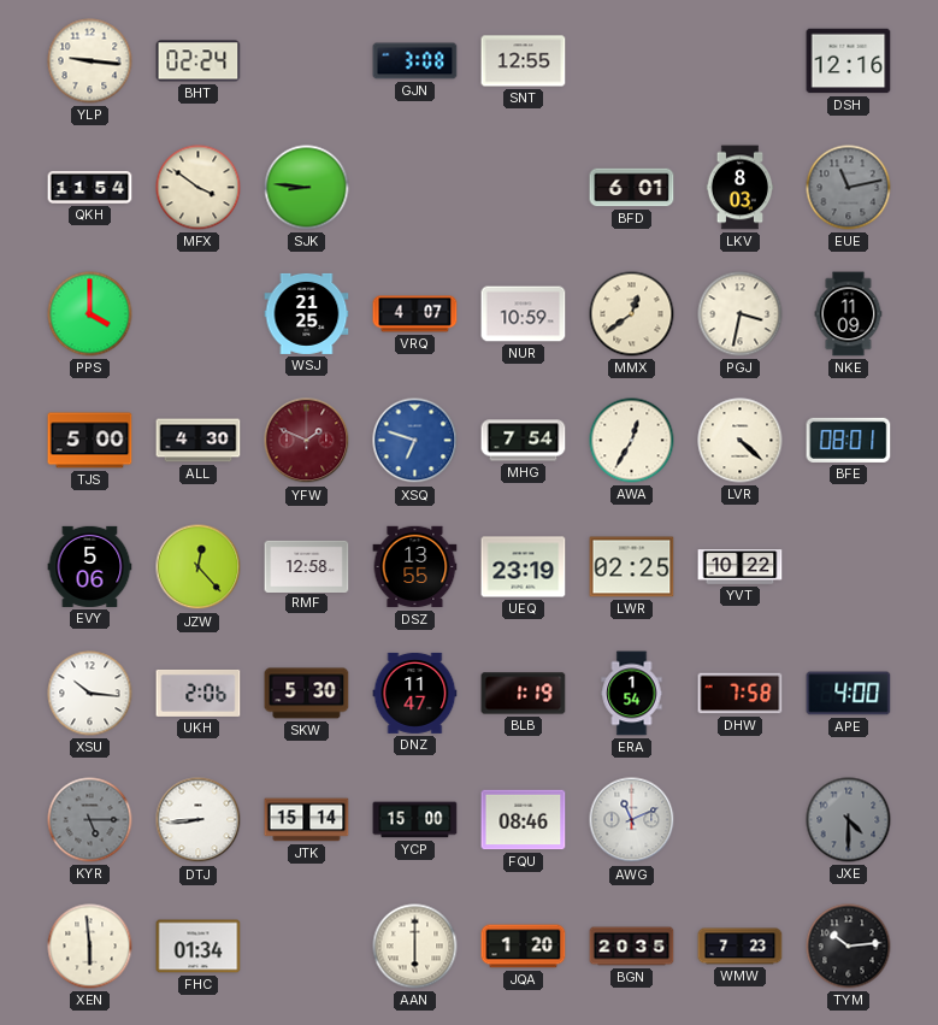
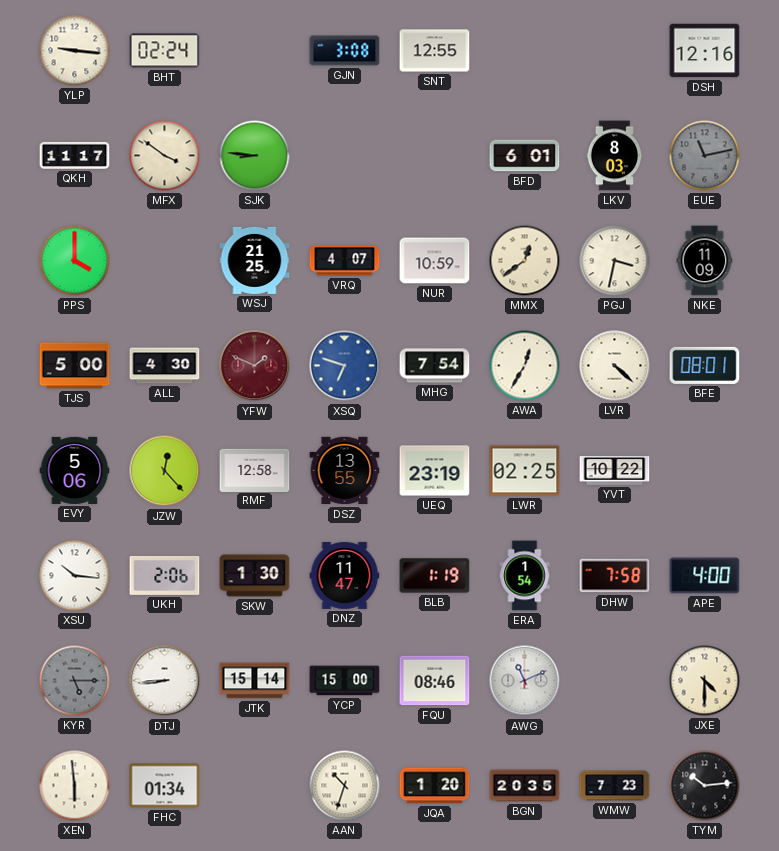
QKH: 11:54 -> 11:17
SKW: 5:30 -> 1:30
JXE dial: grey -> cream
AAN: 6:00 -> 10:33
